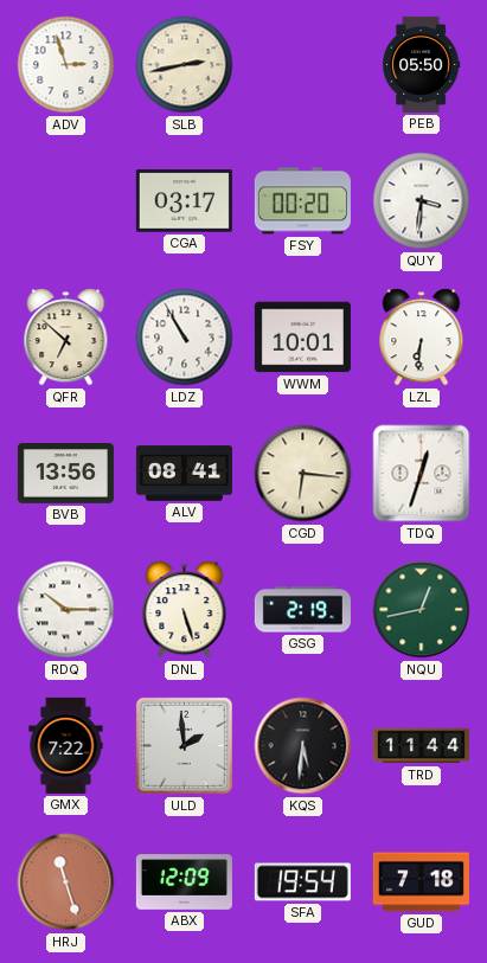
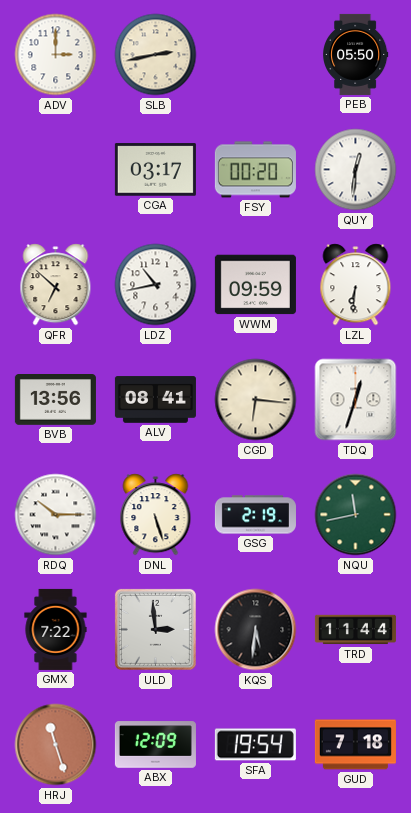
ADV: 2:57 -> 3:00
QUY: 3:31 -> 12:31
LDZ: 10:55 -> 10:43
WWM: 10:01 -> 09:59
NQU: 12:43 -> 11:43
ULD: 1:59 -> 2:59
